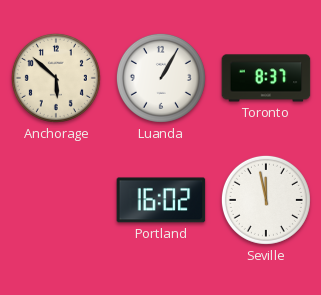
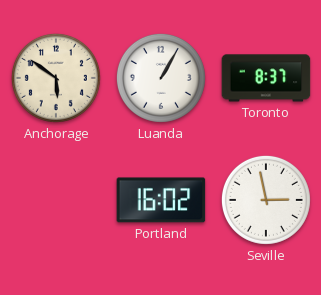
Anchorage: 5:52 -> 5:51
Seville: 11:58 -> 2:58
